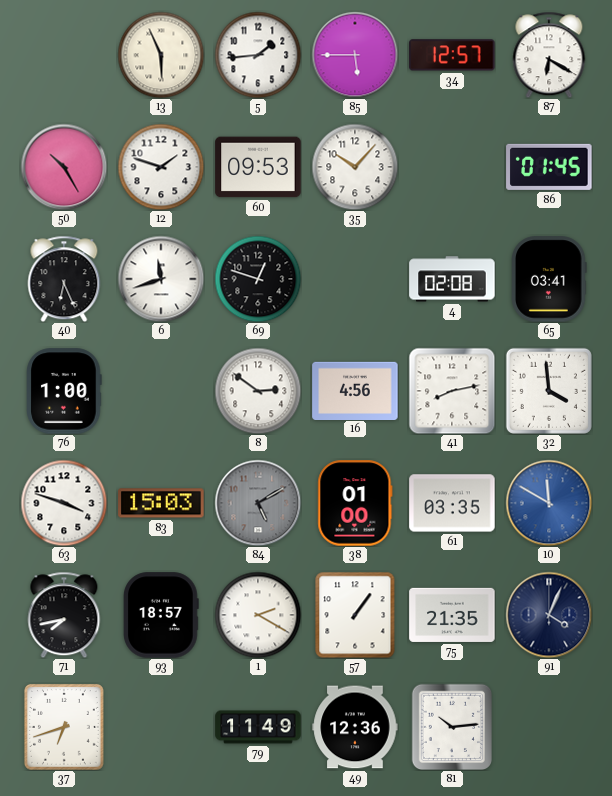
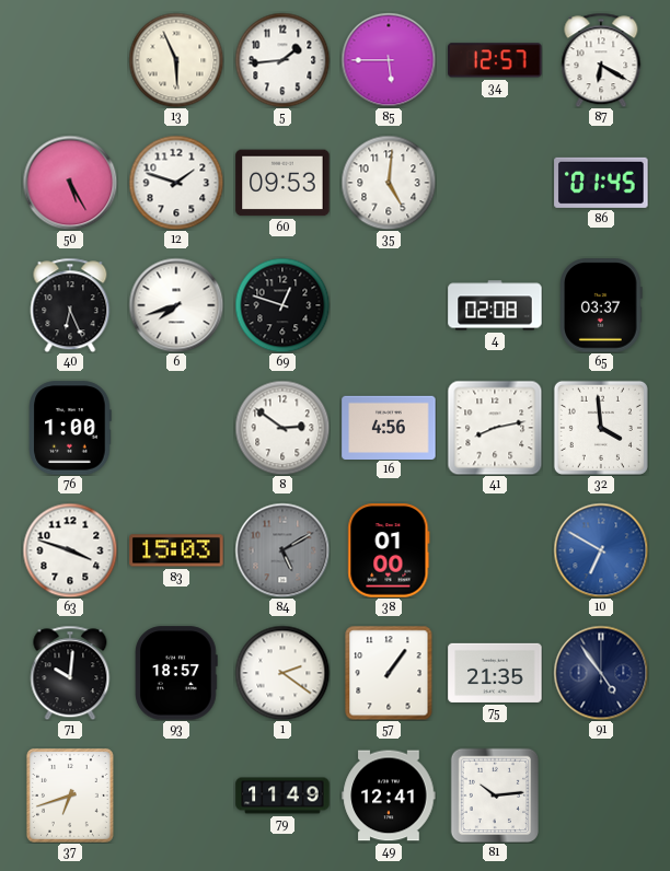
50: 10:25 -> 5:25
35: 10:07 -> 5:01
6: 11:42 -> 7:42
65: 03:41 -> 03:37
61: 03:35 -> none
10: 11:50 -> 6:50
71: 7:43 -> 10:01
1: 2:20 -> 2:21
91: 4:04 -> 4:54
49: 12:36 -> 12:41
